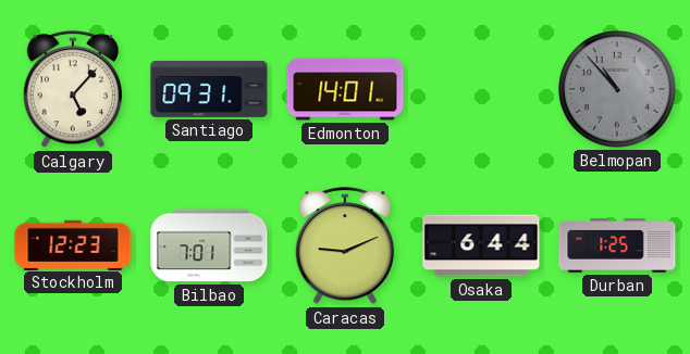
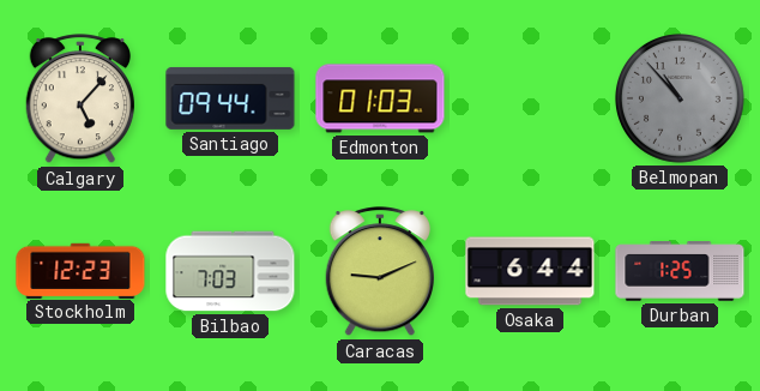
Santiago: 09:31 -> 09:44
Edmonton: 14:01 -> 01:03
Bilbao: 7:01 -> 7:03
